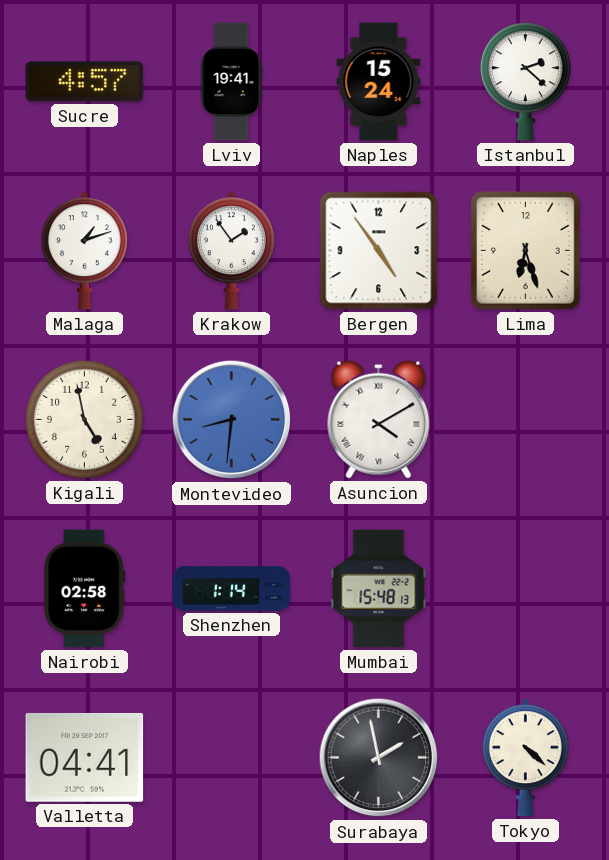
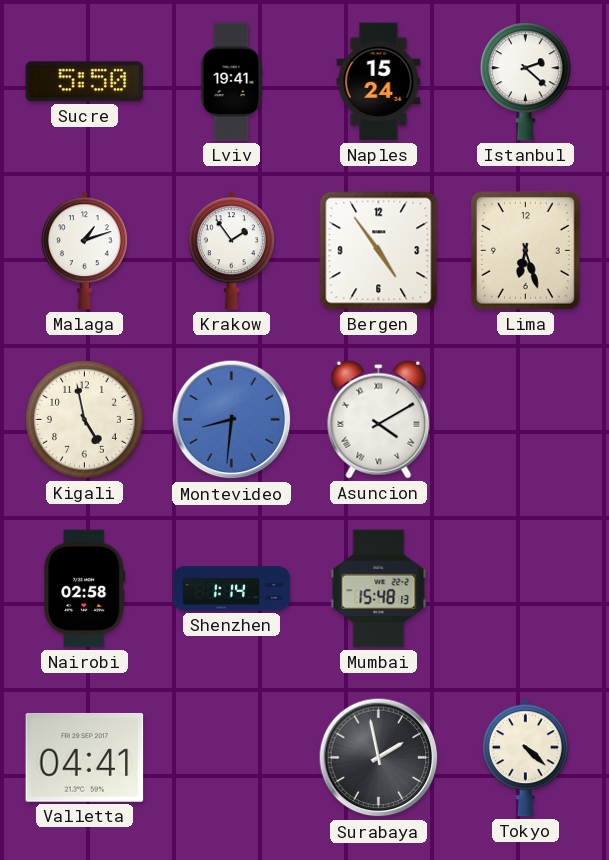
Sucre: 4:57 -> 5:50
